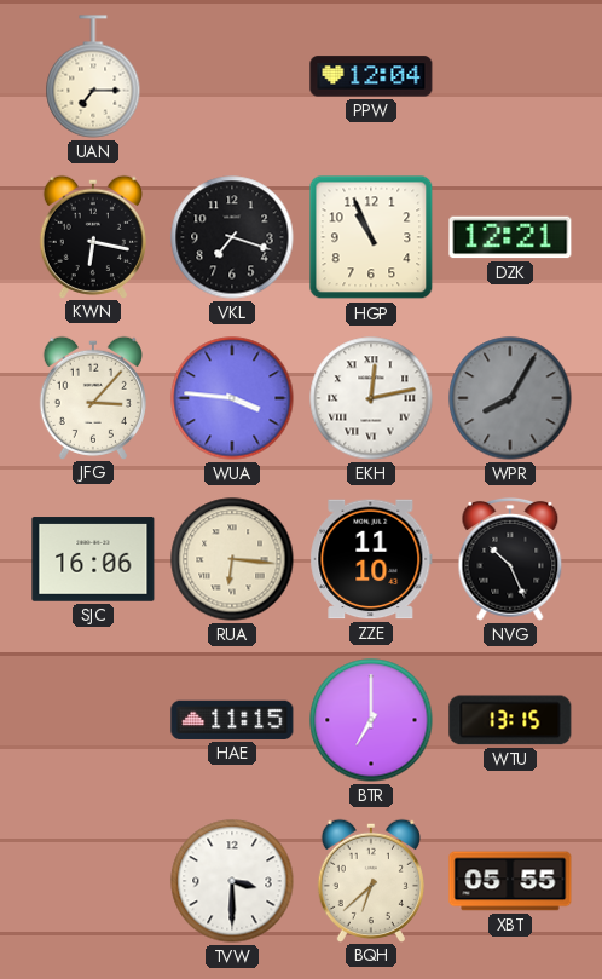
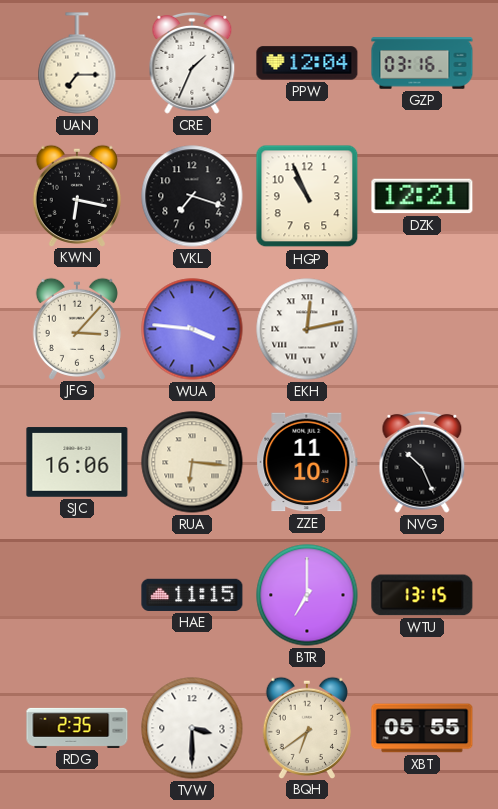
CRE: none -> 1:34
GZP: none -> 03:16
WPR: 8:05 -> none
RDG: none -> 2:35
BQH: 6:38 -> 6:39
